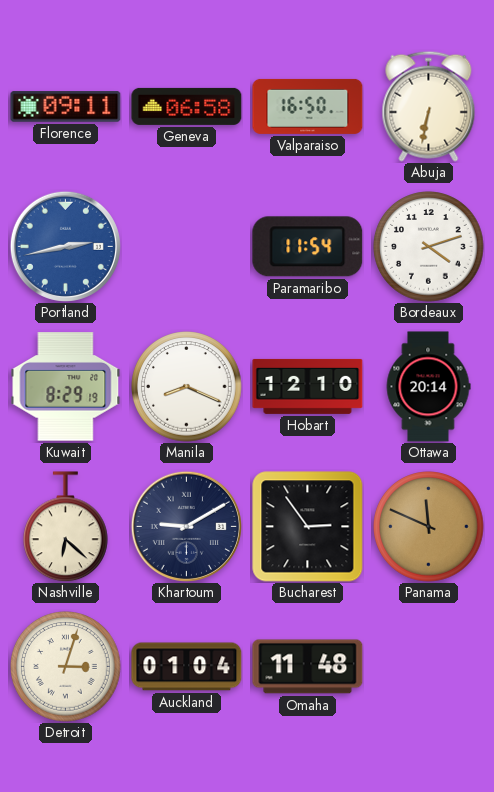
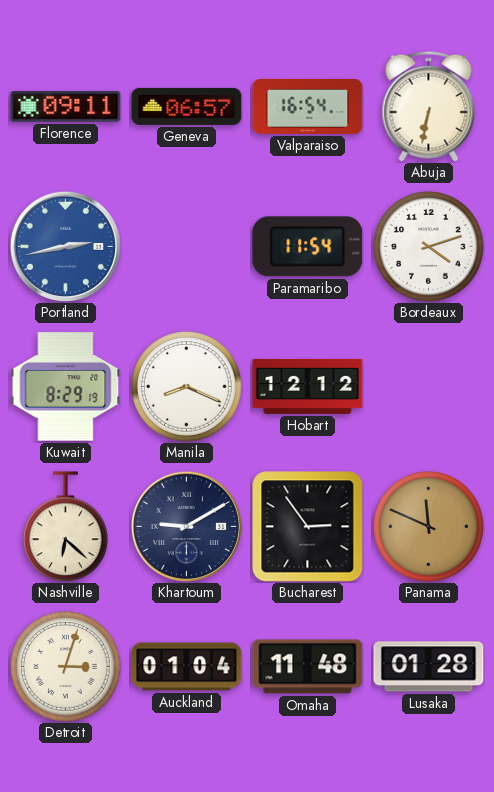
Geneva: 06:58 -> 06:57
Valparaiso: 16:50 -> 16:54
Hobart: 12:10 -> 12:12
Ottawa: 20:14 -> none
Lusaka: none -> 01:28
